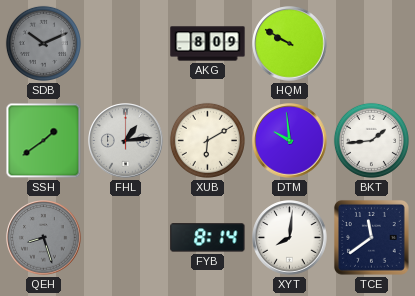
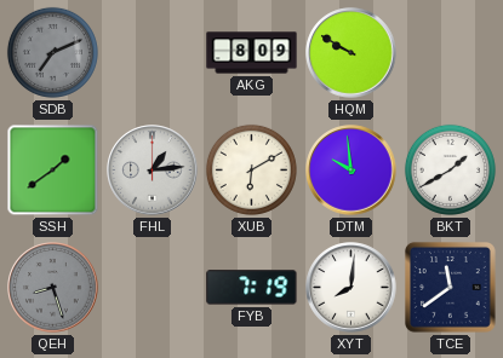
SDB: 10:11 -> 7:11
BKT: 1:44 -> 1:40
FYB: 8:14 -> 7:19
